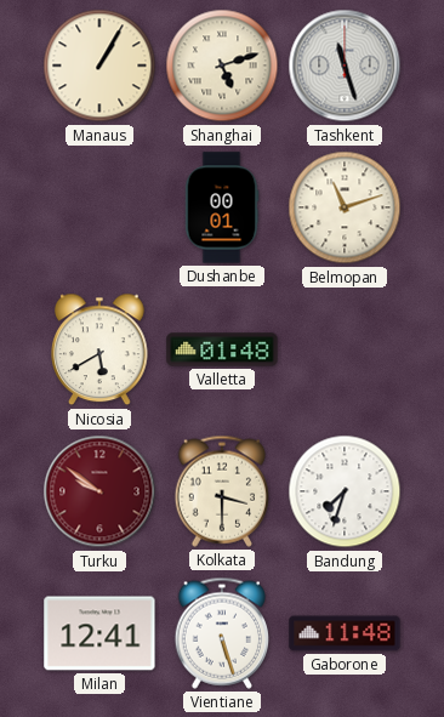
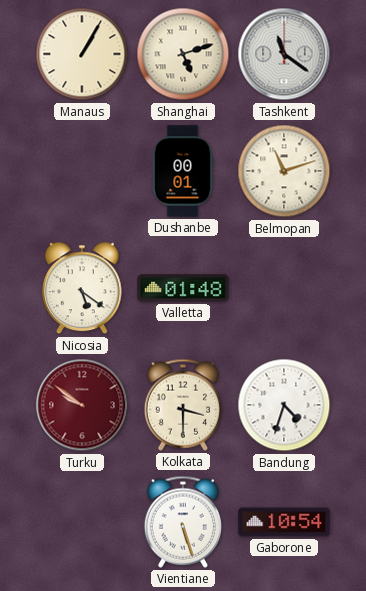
Tashkent: 11:27 -> 11:21
Nicosia: 5:40 -> 5:21
Bandung: 7:33 -> 4:33
Milan: 12:41 -> none
Gaborone: 11:48 -> 10:54
